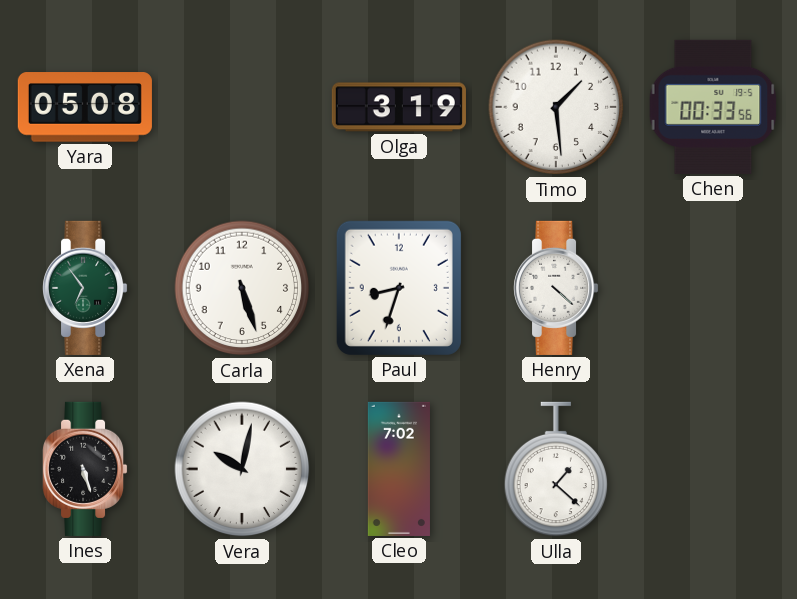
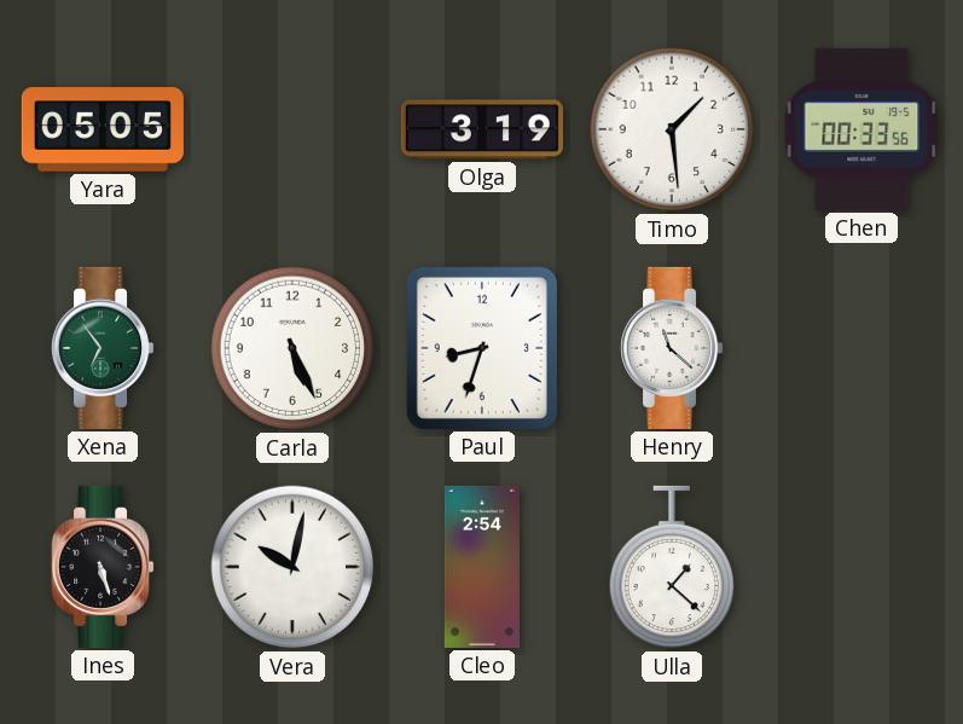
Yara: 05:08 -> 05:05
Carla: 5:27 -> 5:26
Henry: 4:22 -> 11:22
Cleo: 7:02 -> 2:54
